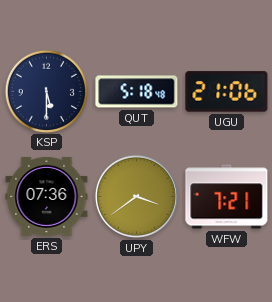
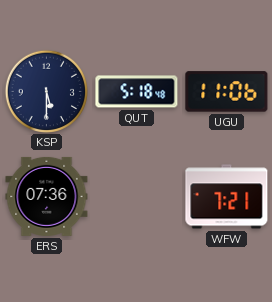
UGU: 21:06 -> 11:06
UPY: 3:39 -> none
